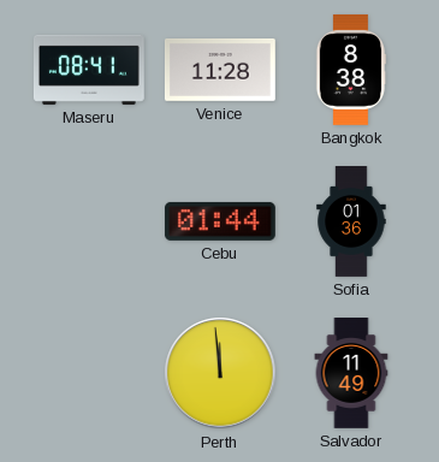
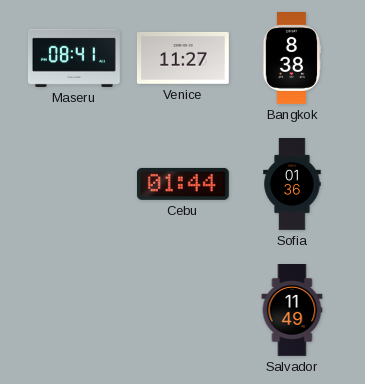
Venice: 11:28 -> 11:27
Perth: 11:59 -> none
